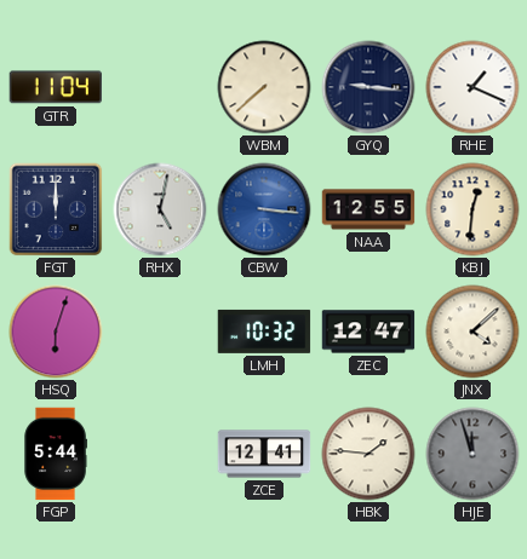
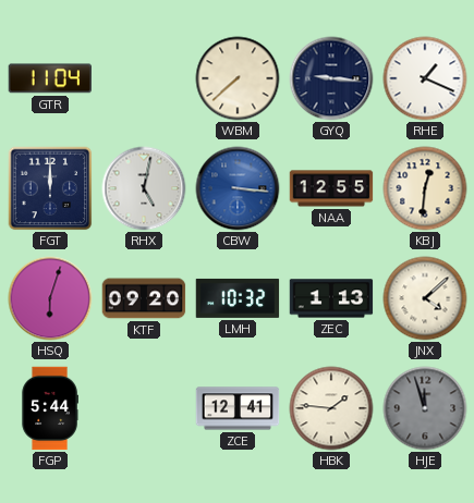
KTF: none -> 09:20
ZEC: 12:47 -> 1:13
